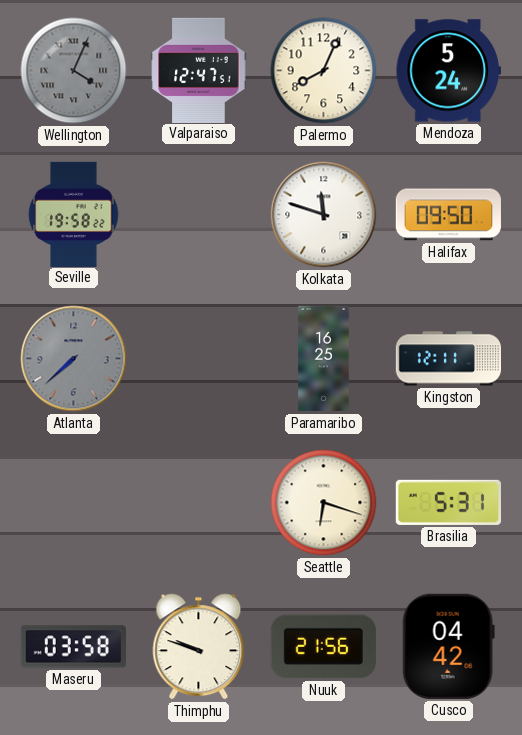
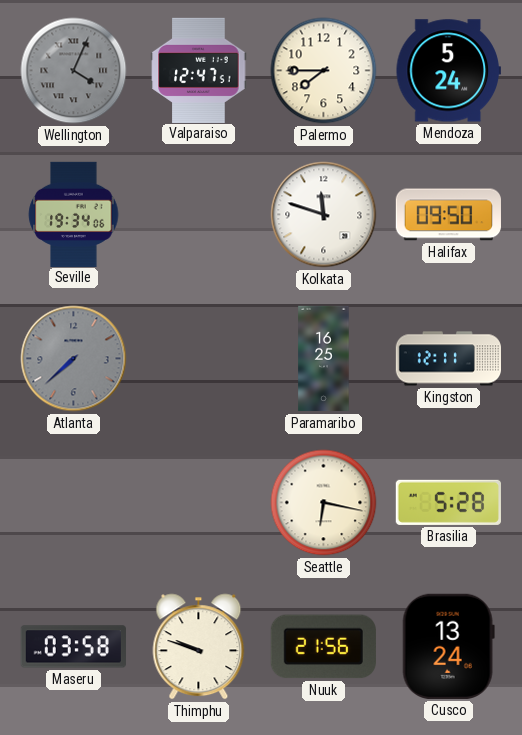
Palermo: 8:04 -> 7:45
Seville: 19:58 -> 19:34
Seattle: 6:18 -> 6:17
Brasilia: 5:31 -> 5:28
Cusco: 04:42 -> 13:24
